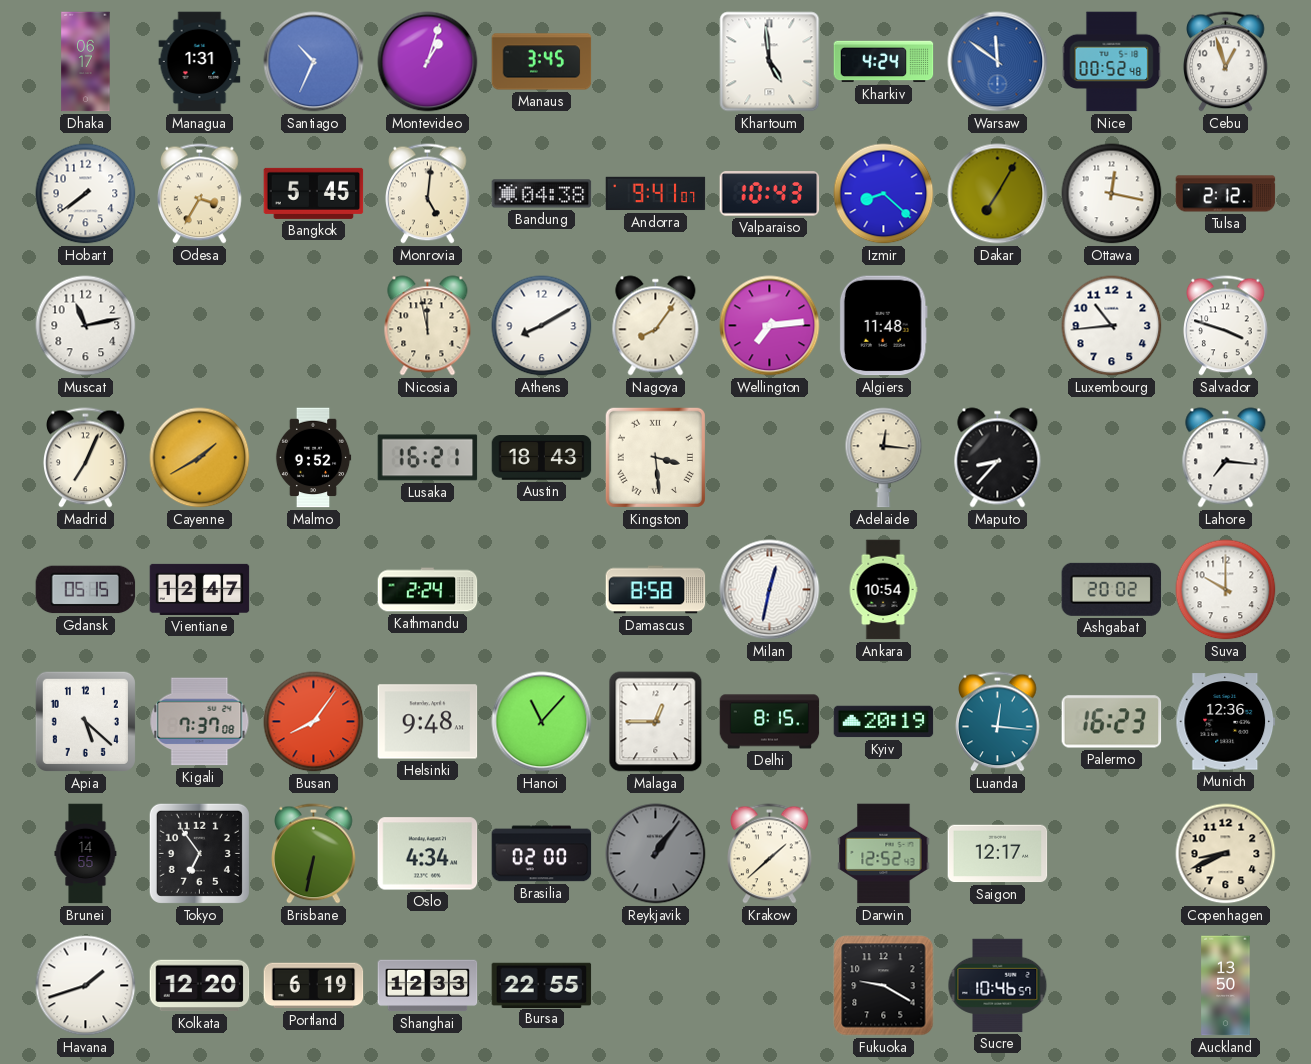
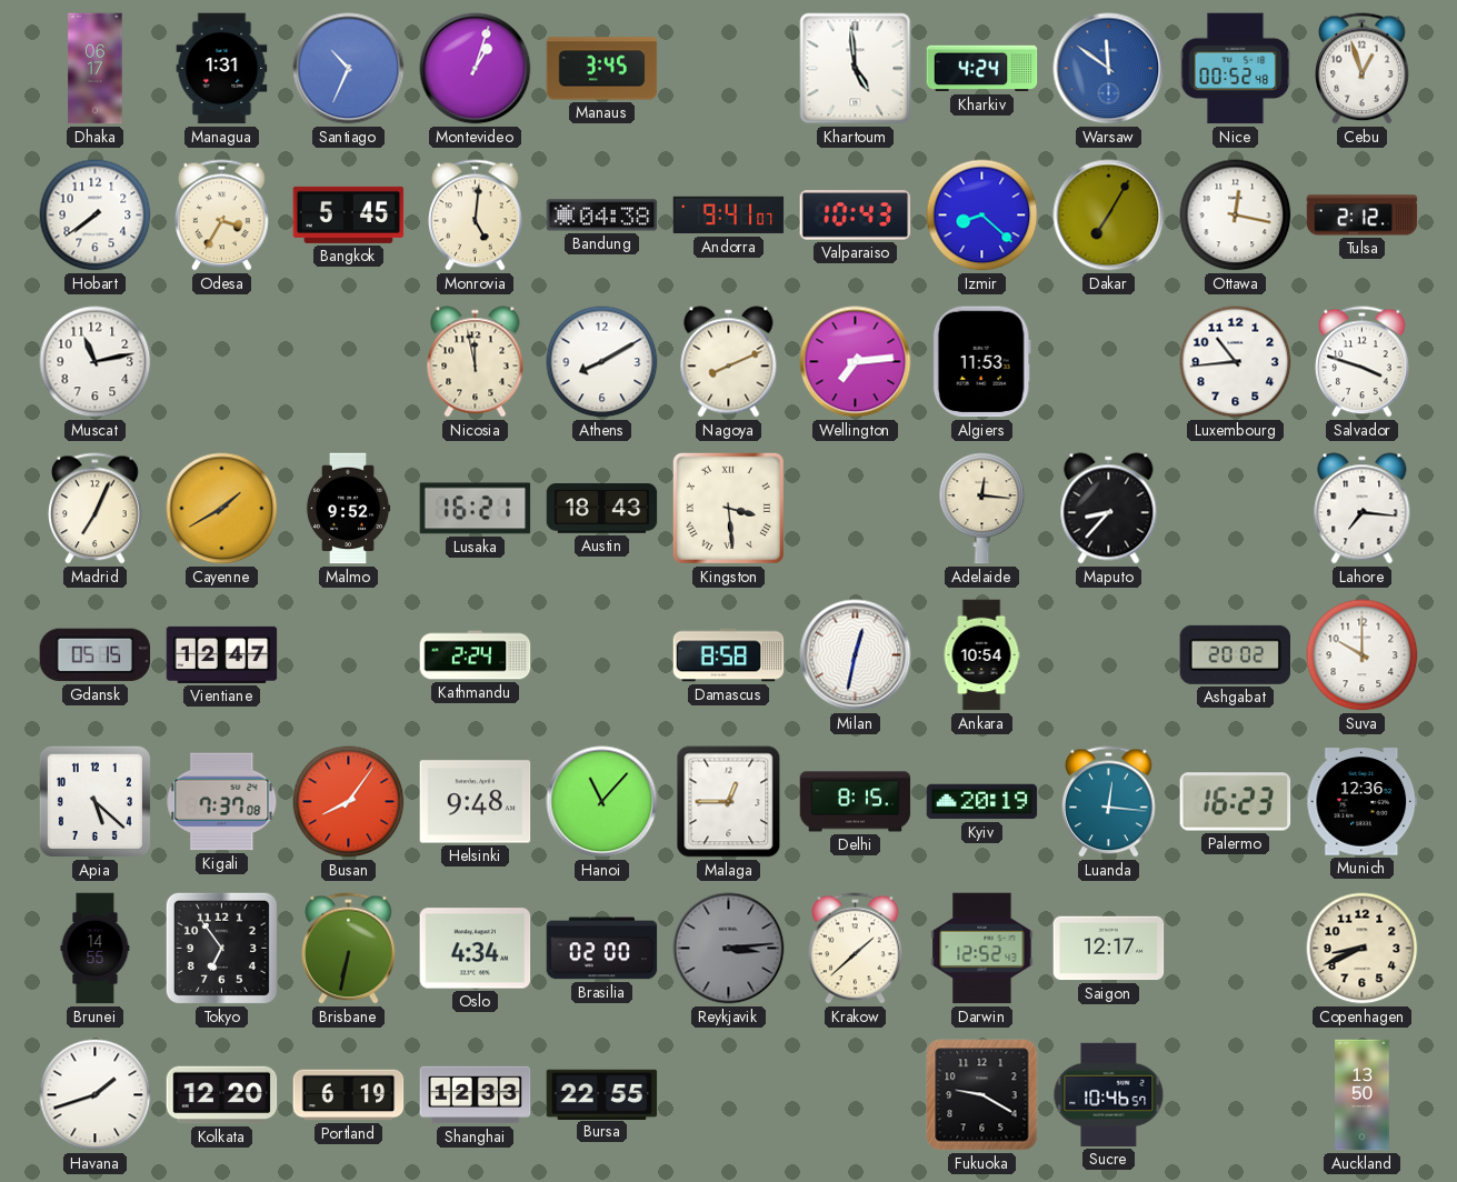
Nagoya: 8:06 -> 8:11
Algiers: 11:48 -> 11:53
Reykjavik: 1:06 -> 3:14
